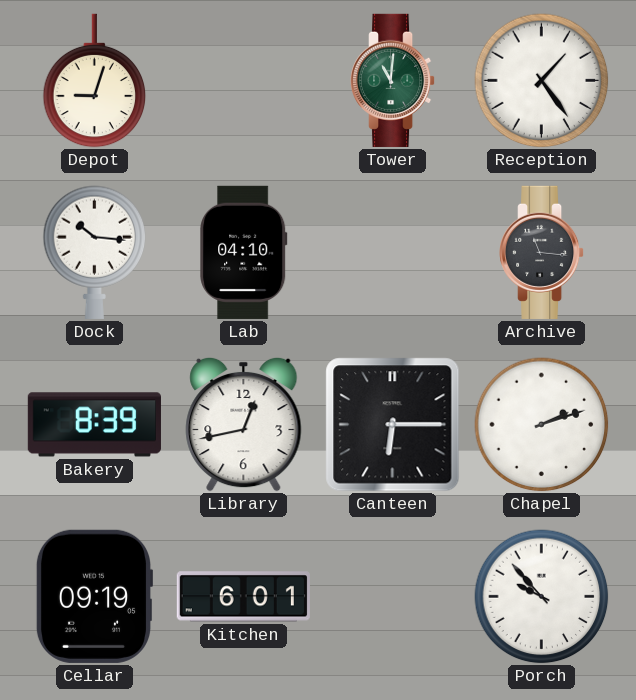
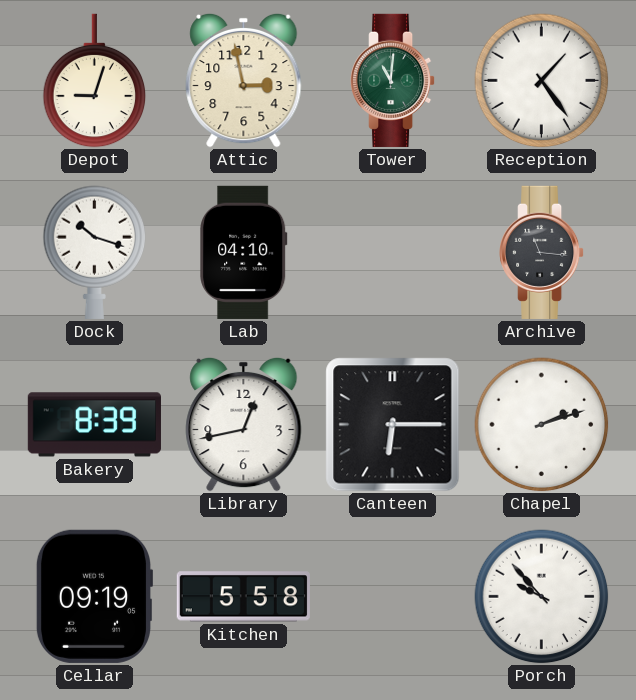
Attic: none -> 2:58
Dock: 10:16 -> 10:18
Kitchen: 6:01 -> 5:58
